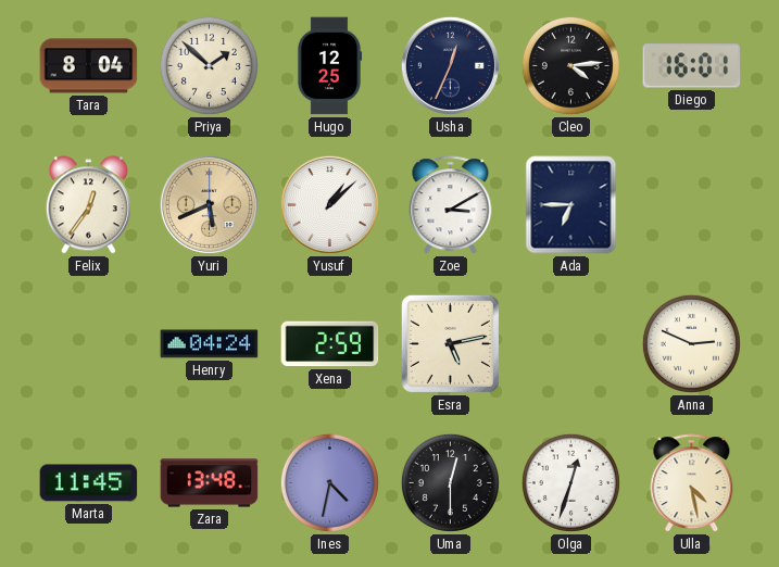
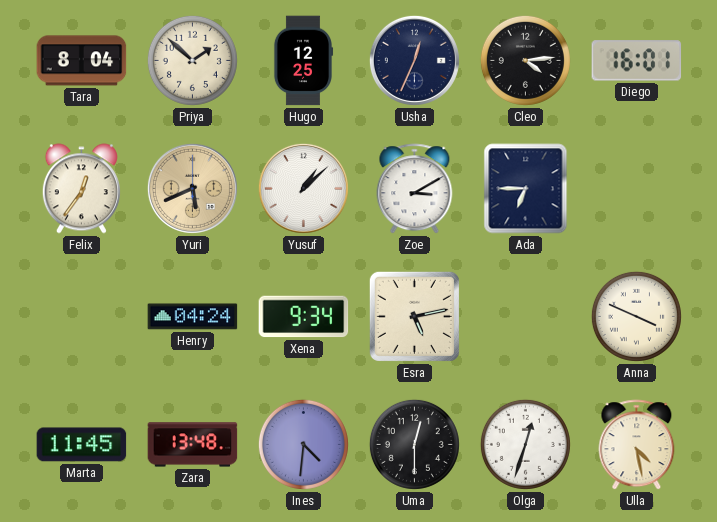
Xena: 2:59 -> 9:34
Anna: 2:49 -> 3:49
Ines: 4:32 -> 4:31
